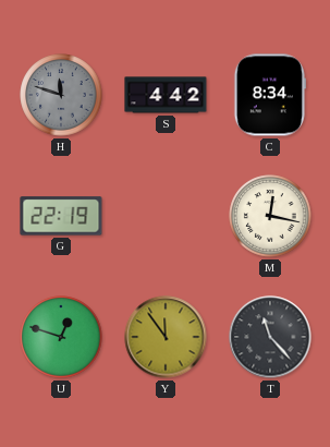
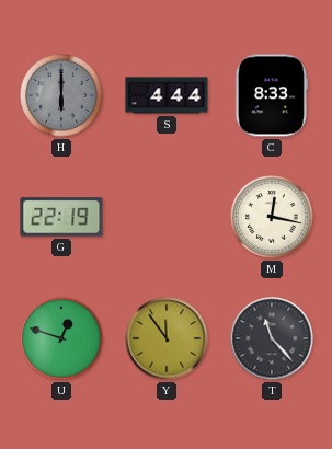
H: 11:48 -> 6:00
S: 4:42 -> 4:44
C: 8:34 -> 8:33
